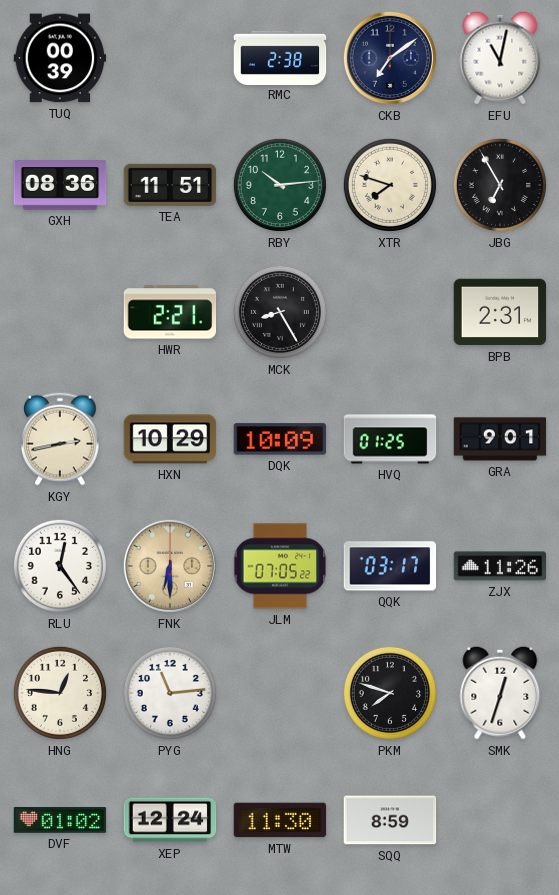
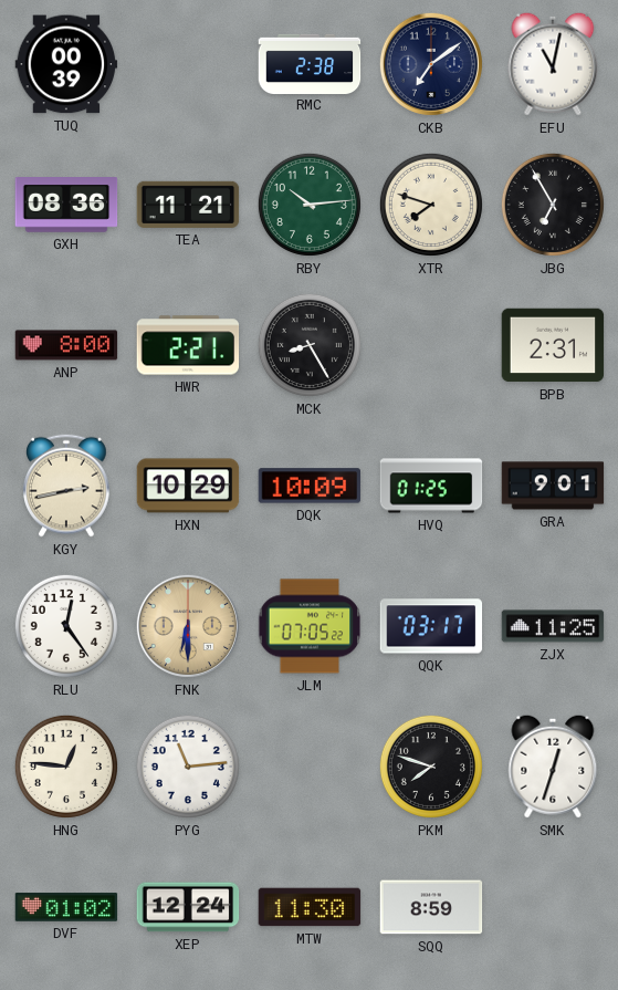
TEA: 11:51 -> 11:21
ANP: none -> 8:00
ZJX: 11:26 -> 11:25
